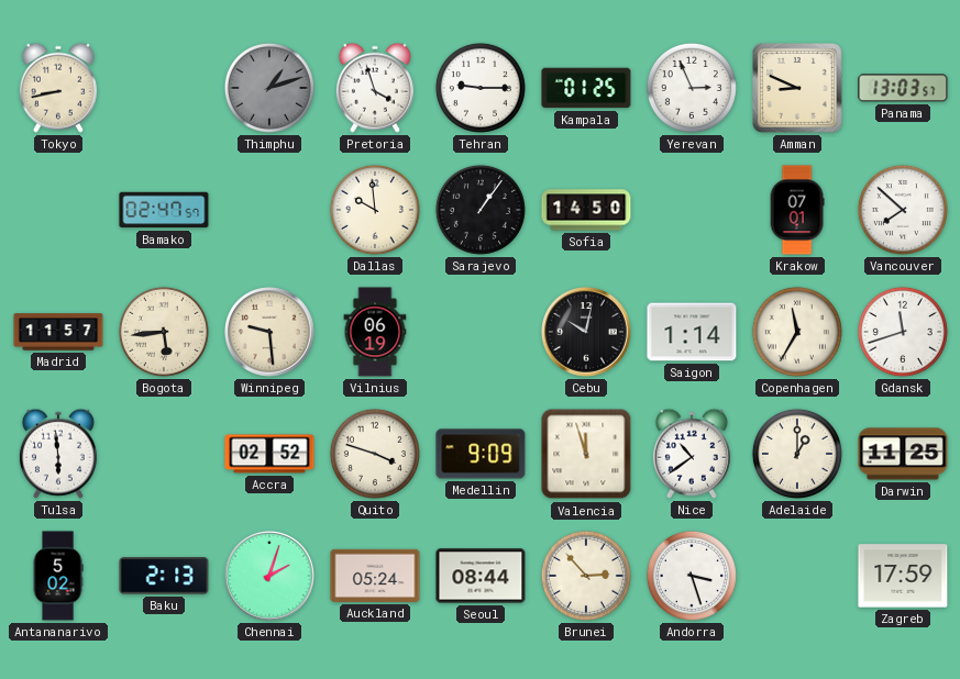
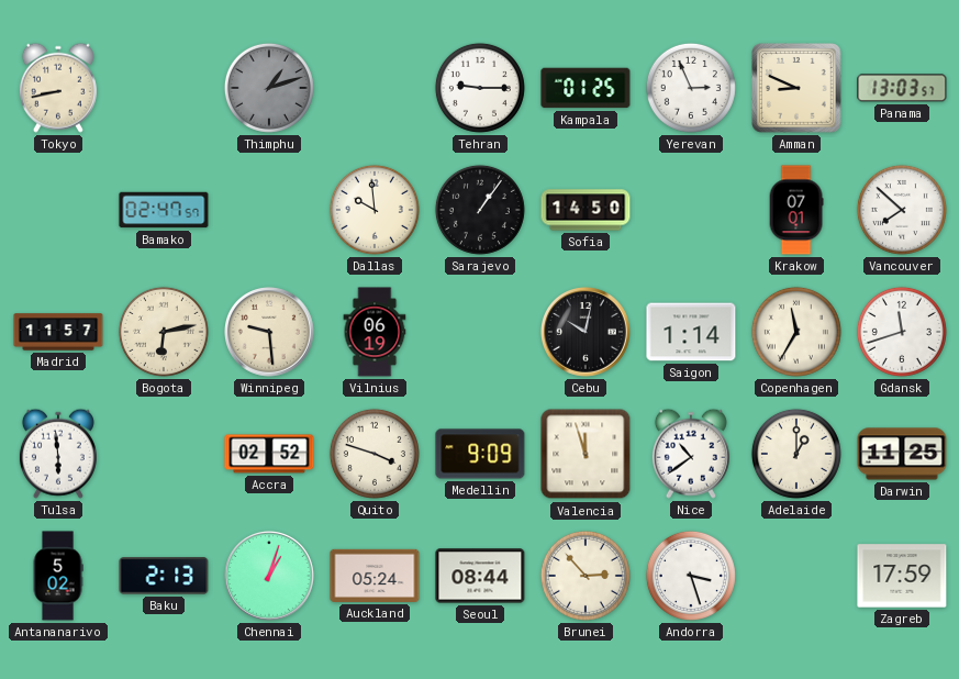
Pretoria: 3:57 -> none
Bogota: 5:44 -> 6:13
Chennai: 2:03 -> 1:03
